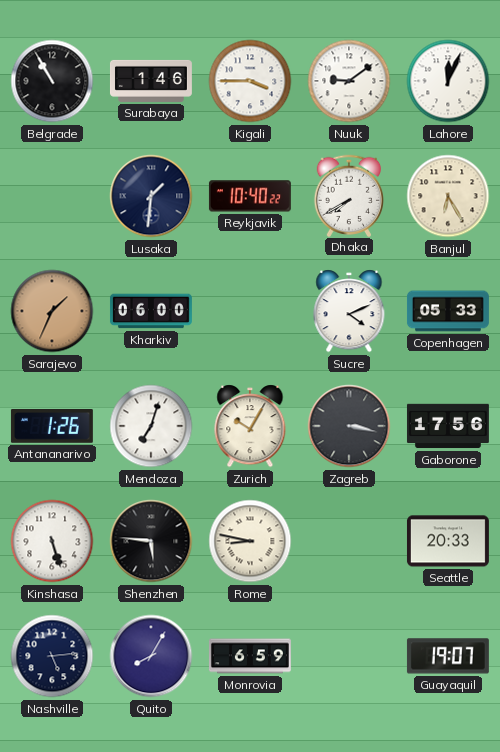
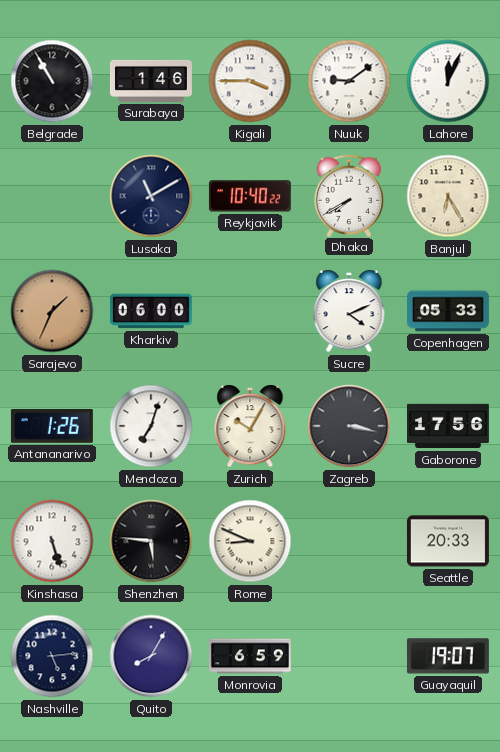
Lusaka: 1:31 -> 11:10
Rome: 8:47 -> 8:49
